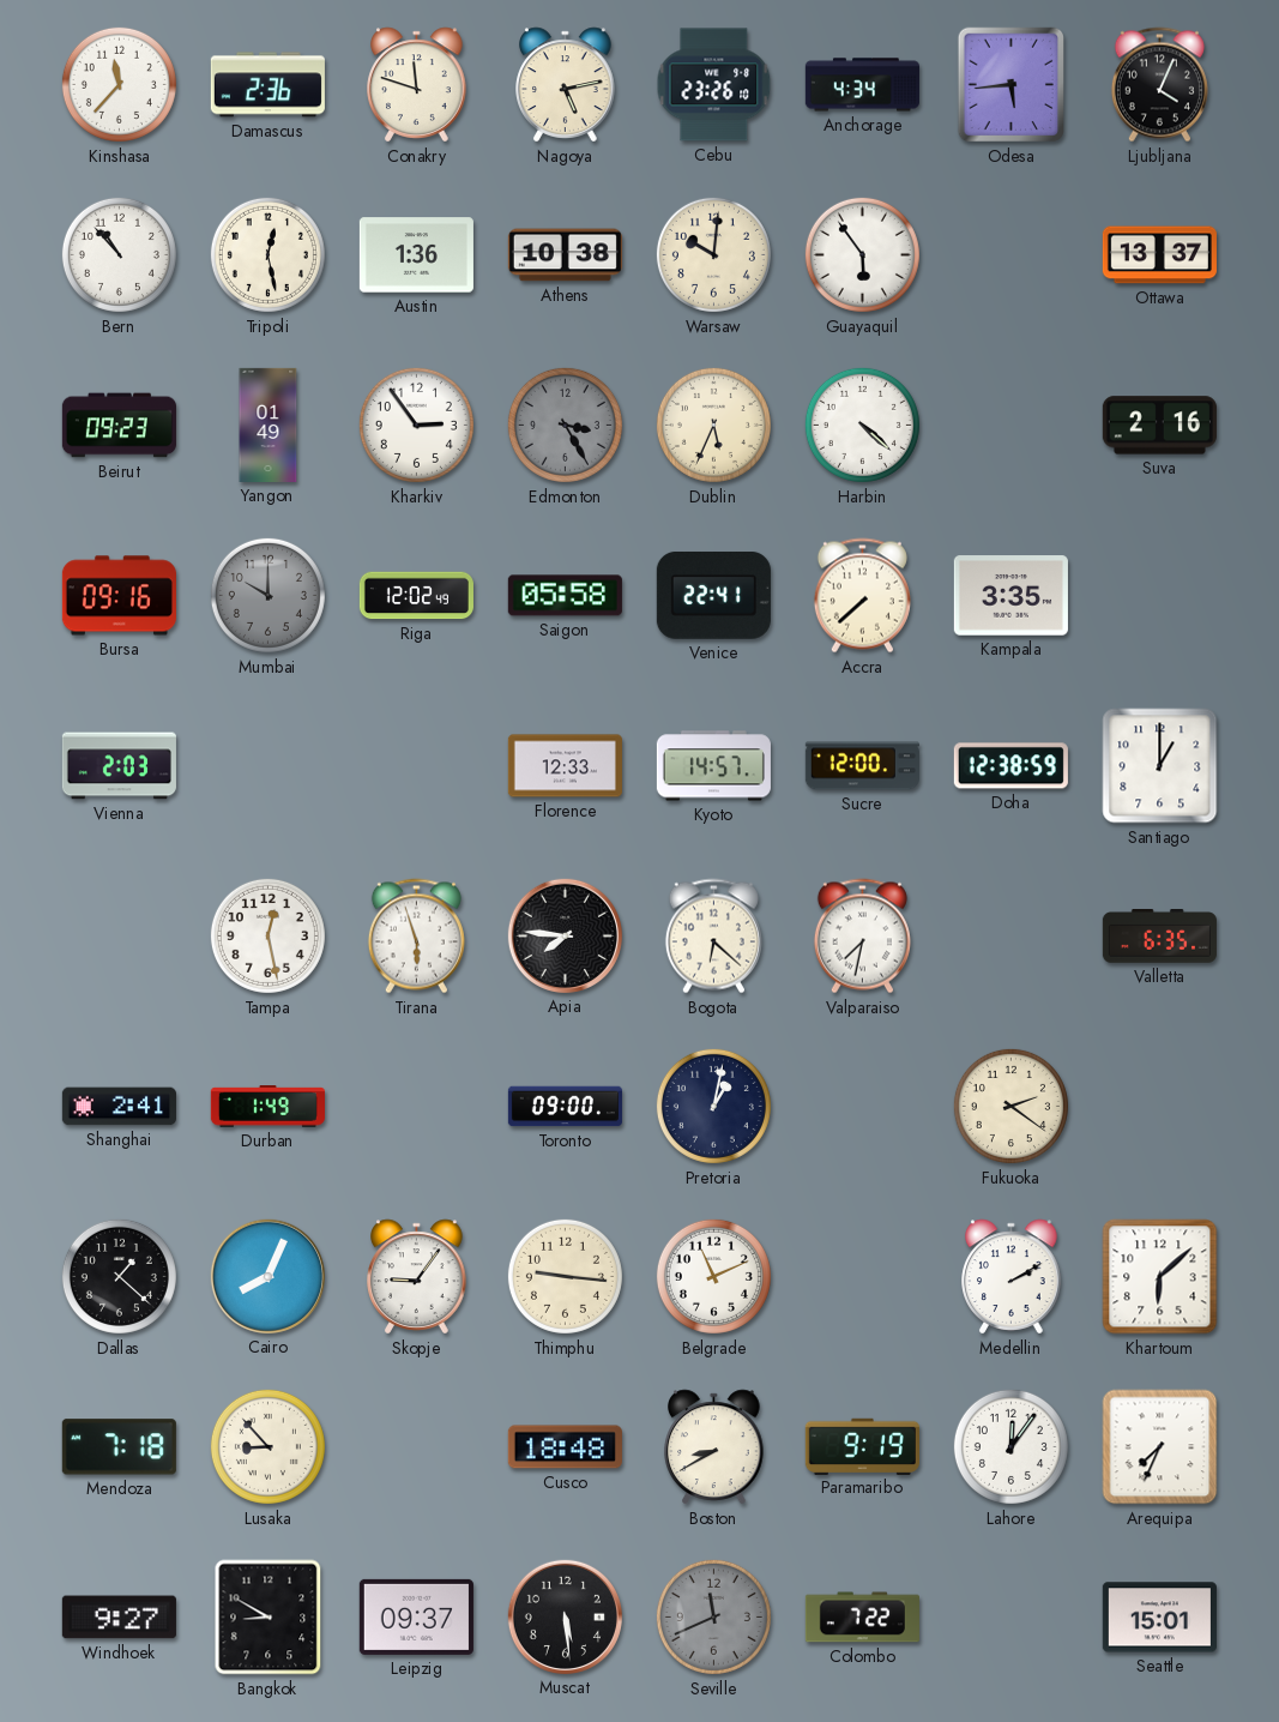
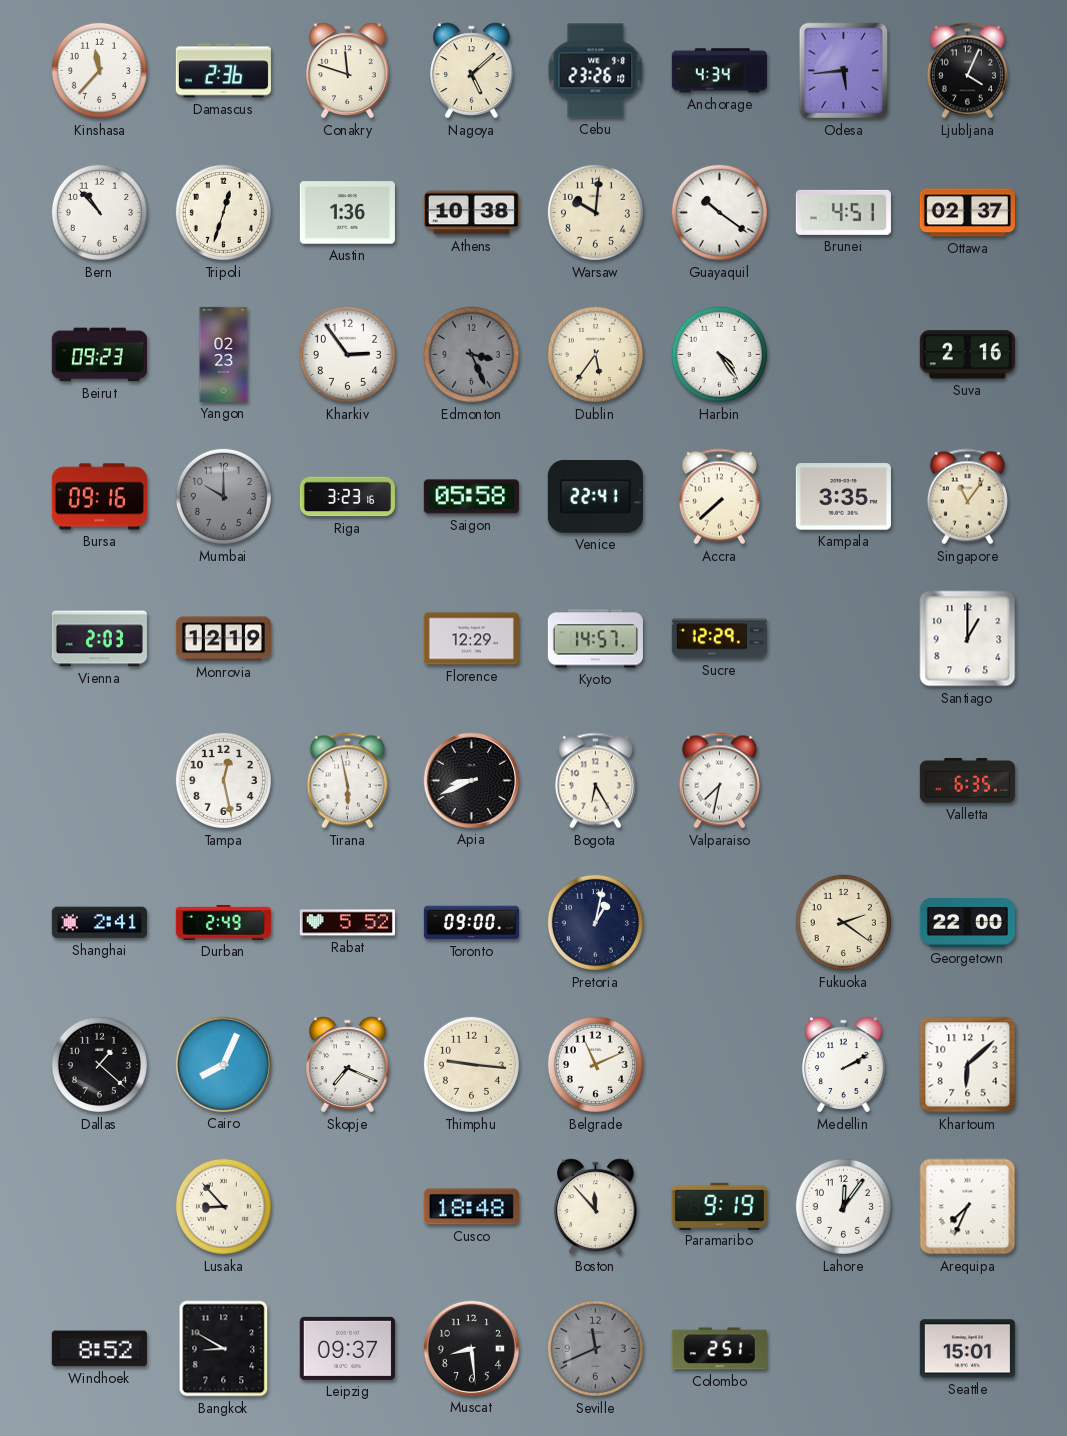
Nagoya: 5:13 -> 5:08
Tripoli: 12:28 -> 12:33
Guayaquil: 5:54 -> 10:21
Brunei: none -> 4:51
Ottawa: 13:37 -> 02:37
Yangon: 01:49 -> 02:23
Edmonton: 3:25 -> 3:26
Dublin: 5:34 -> 5:36
Harbin: 4:22 -> 4:24
Riga: 12:02 -> 3:23
Singapore: none -> 11:06
Monrovia: none -> 12:19
Florence: 12:33 -> 12:29
Sucre: 12:00 -> 12:29
Doha: 12:38 -> none
Tirana: 5:57 -> 5:58
Apia: 7:46 -> 8:41
Bogota: 6:22 -> 6:25
Durban: 1:49 -> 2:49
Rabat: none -> 5:52
Georgetown: none -> 22:00
Skopje: 9:06 -> 7:19
Mendoza: 7:18 -> none
Boston: 8:40 -> 11:53
Windhoek: 9:27 -> 8:52
Muscat: 5:29 -> 8:29
Colombo: 7:22 -> 2:51
